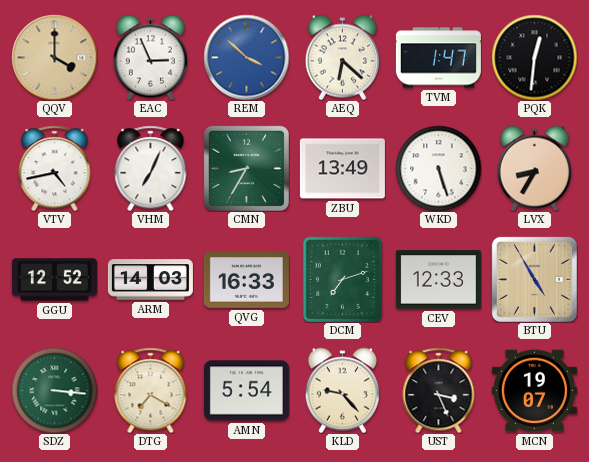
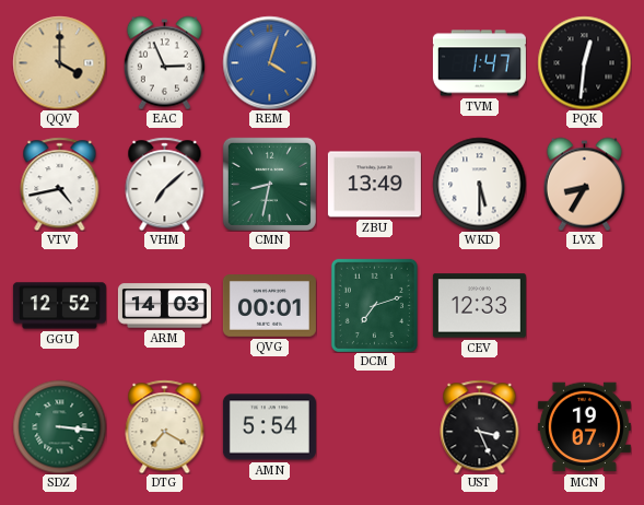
REM: 3:52 -> 4:03
AEQ: 6:22 -> none
VHM: 7:04 -> 7:08
CMN: 8:35 -> 8:32
WKD: 5:27 -> 5:30
QVG: 16:33 -> 00:01
BTU: 4:55 -> none
KLD: 9:23 -> none
